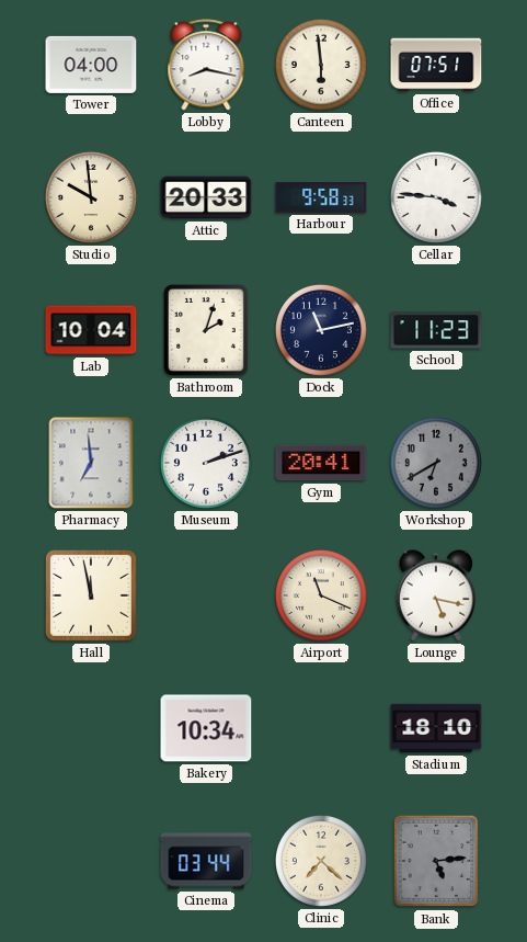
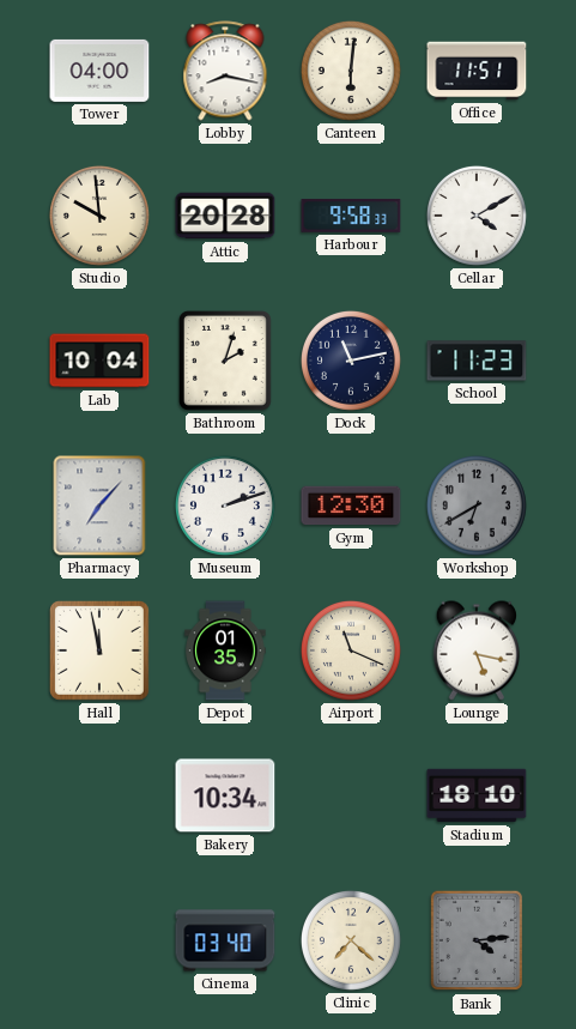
Canteen: 5:59 -> 6:01
Office: 07:51 -> 11:51
Attic: 20:33 -> 20:28
Cellar: 3:46 -> 4:10
Pharmacy: 6:59 -> 7:07
Gym: 20:41 -> 12:30
Depot: none -> 01:35
Cinema: 03:44 -> 03:40
Bank: 5:14 -> 4:14
